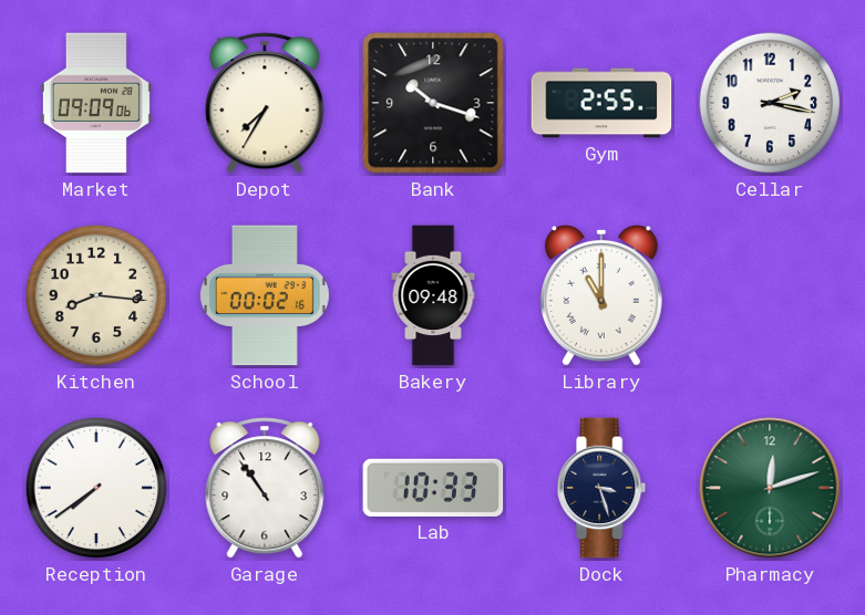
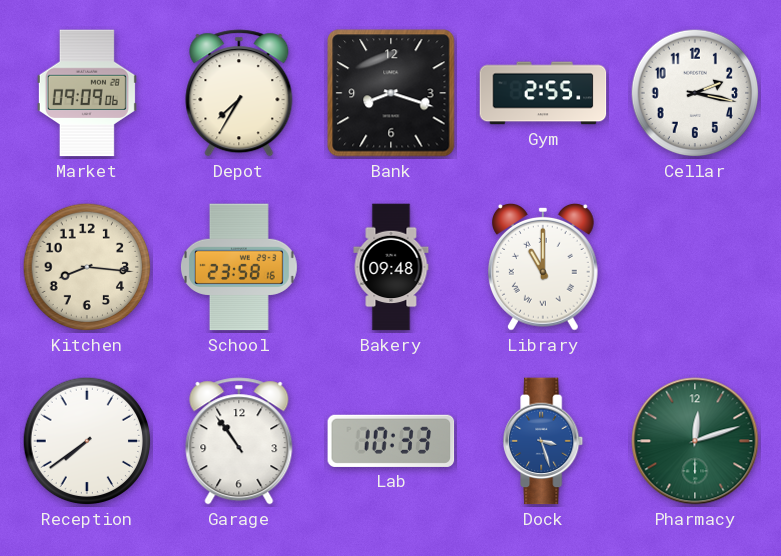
Bank: 10:18 -> 8:18
School: 00:02 -> 23:58
Dock dial: navy -> blue
